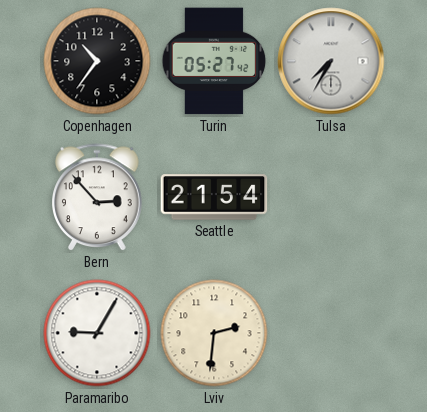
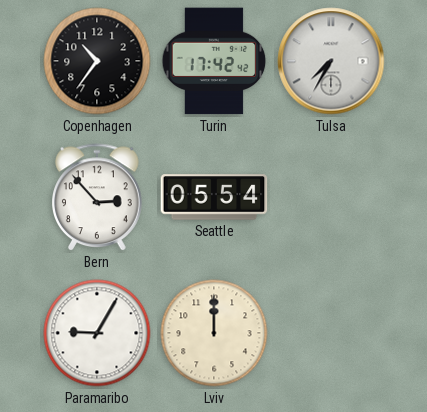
Turin: 05:27 -> 17:42
Seattle: 21:54 -> 05:54
Lviv: 2:31 -> 12:00
